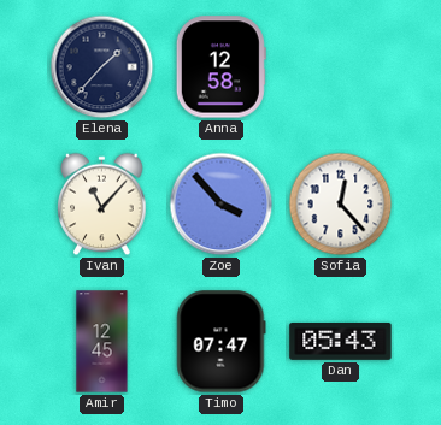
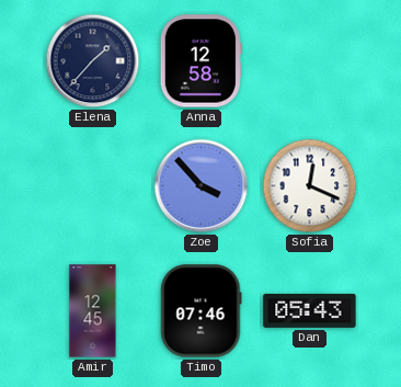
Ivan: 11:07 -> none
Sofia: 12:23 -> 12:19
Timo: 07:47 -> 07:46
